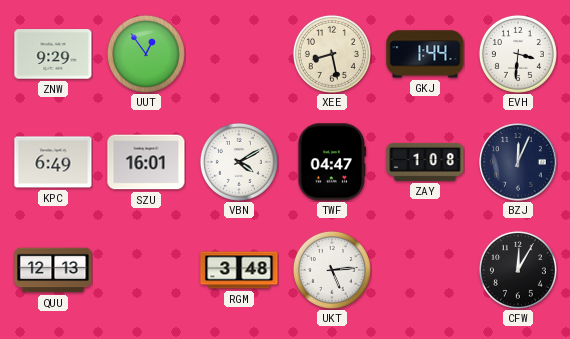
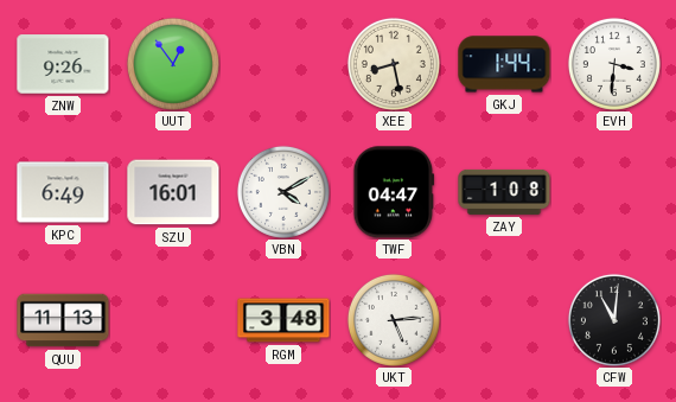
ZNW: 9:29 -> 9:26
BZJ: 12:04 -> none
QUU: 12:13 -> 11:13
CFW: 12:05 -> 11:01
